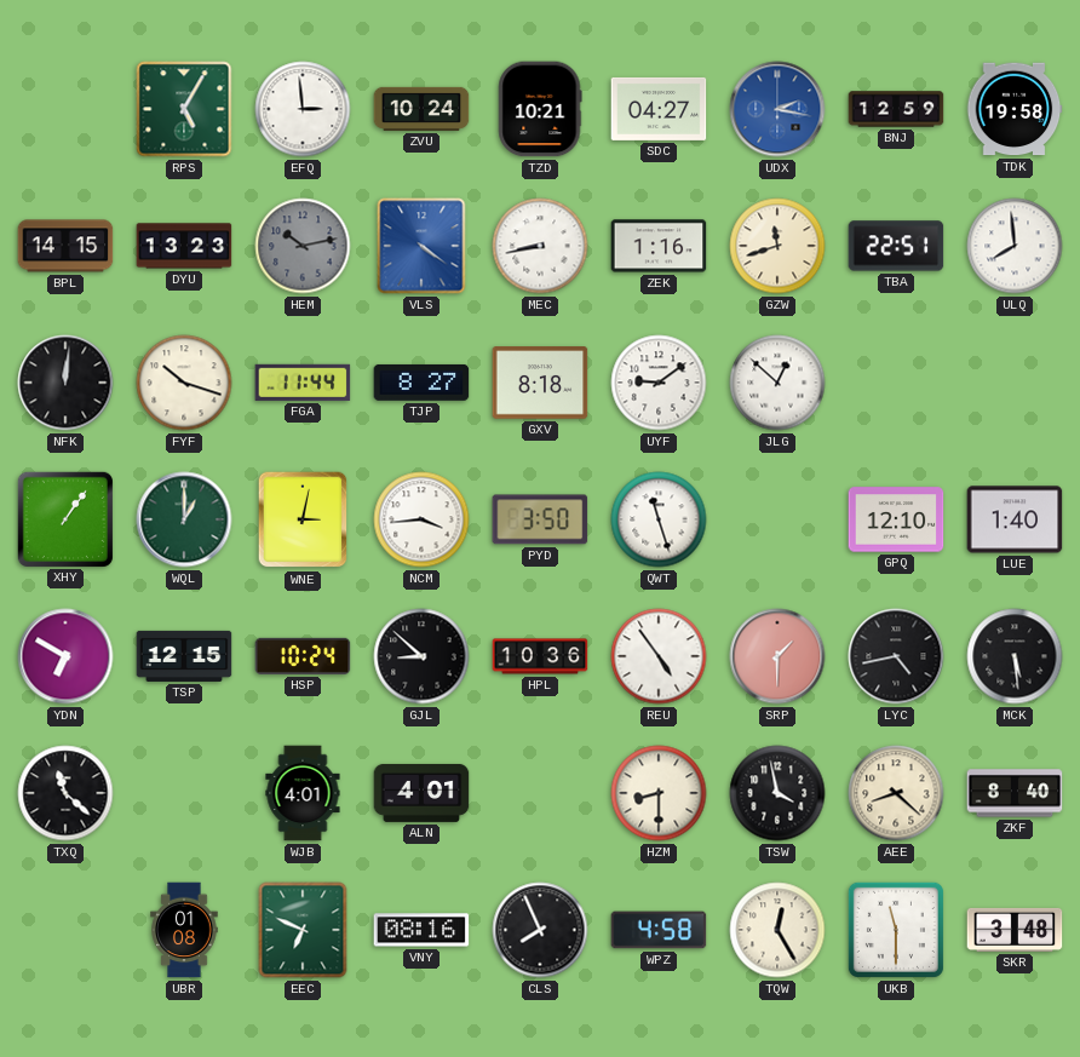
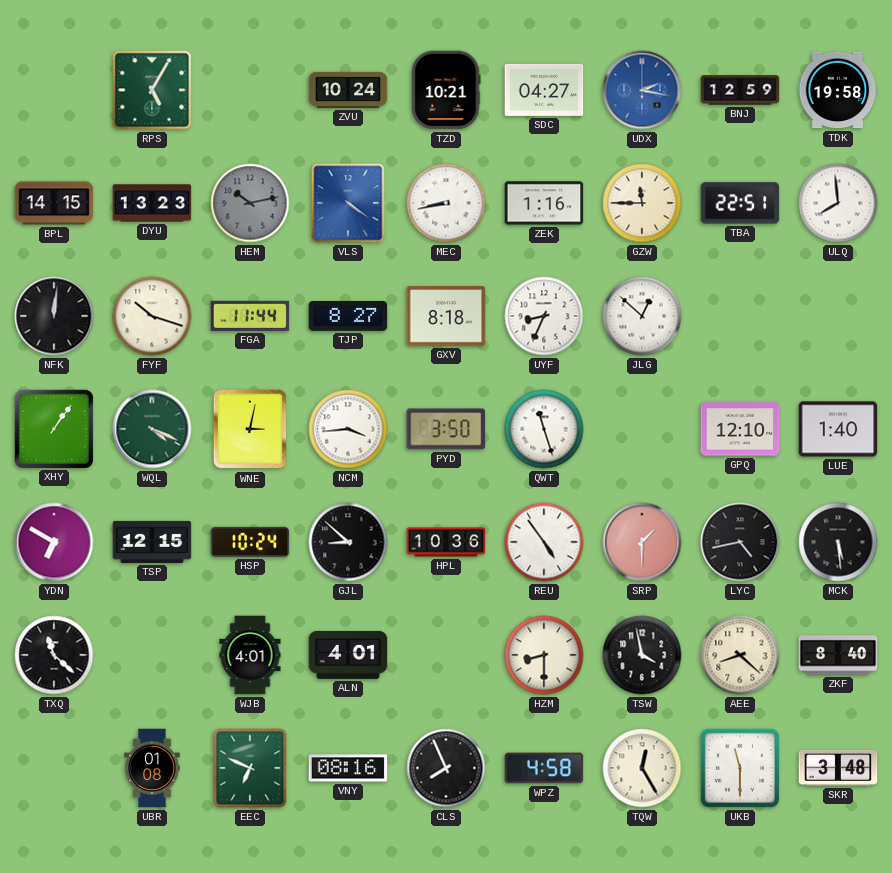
EFQ: 2:59 -> none
GZW: 11:42 -> 11:45
UYF: 9:09 -> 8:34
WQL: 1:00 -> 4:19
